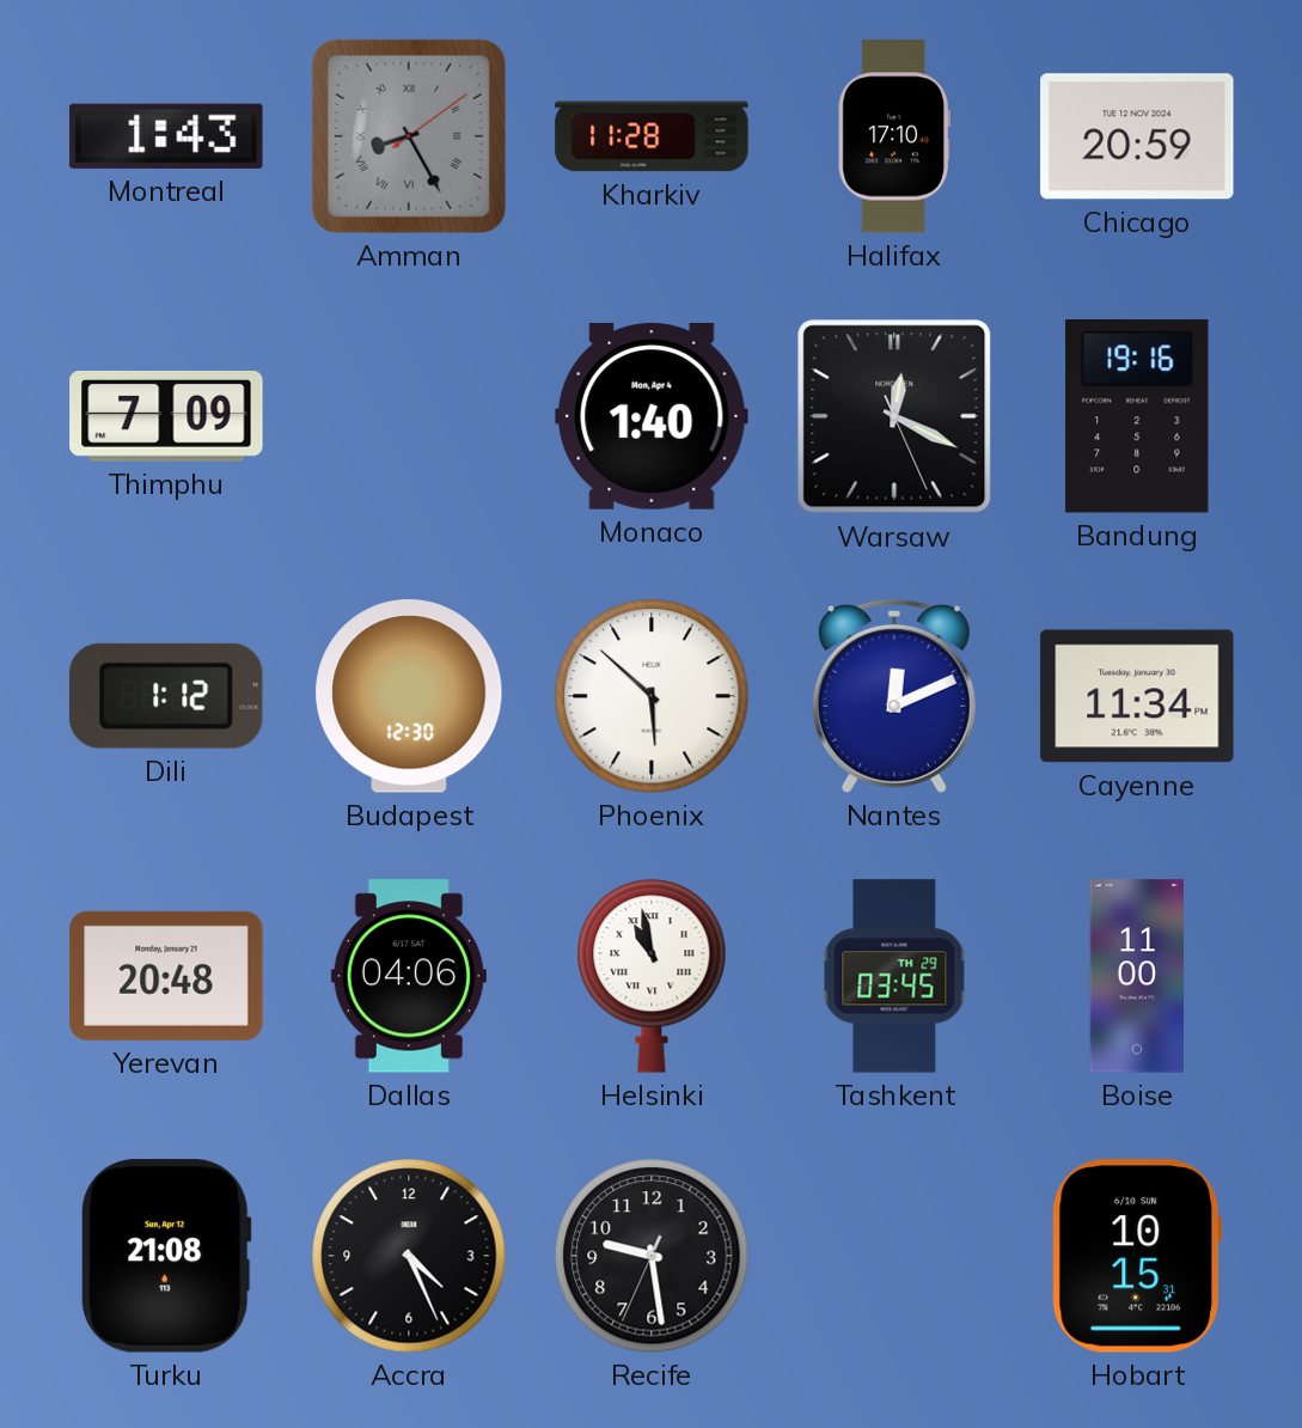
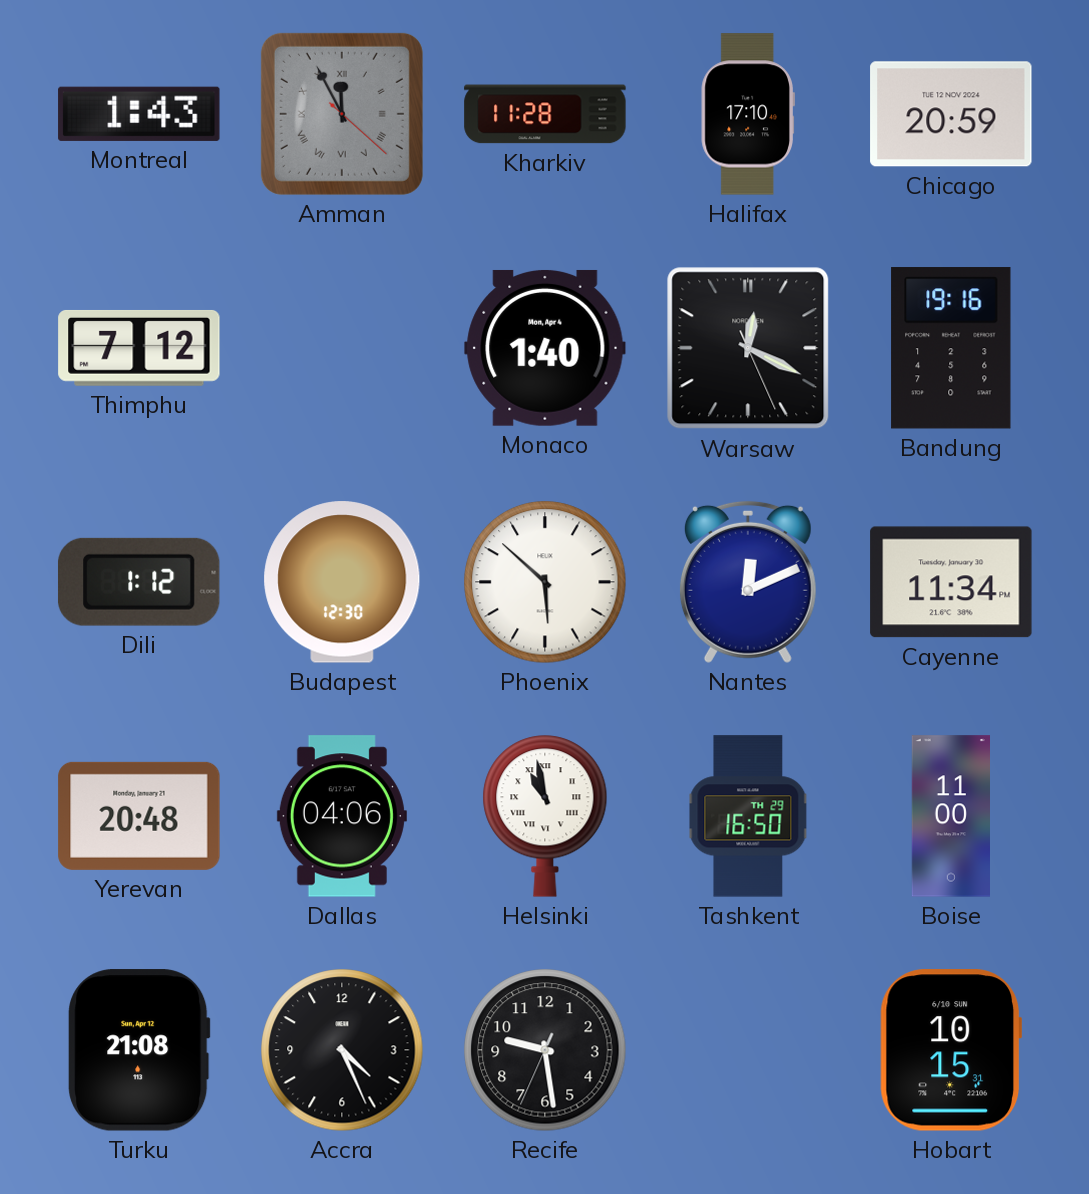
Amman: 8:25 -> 11:55
Thimphu: 7:09 -> 7:12
Tashkent: 03:45 -> 16:50
